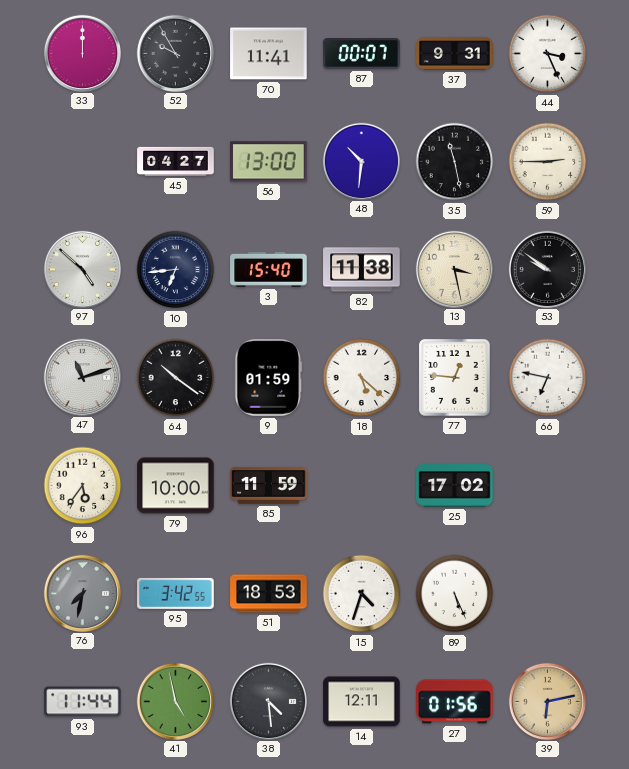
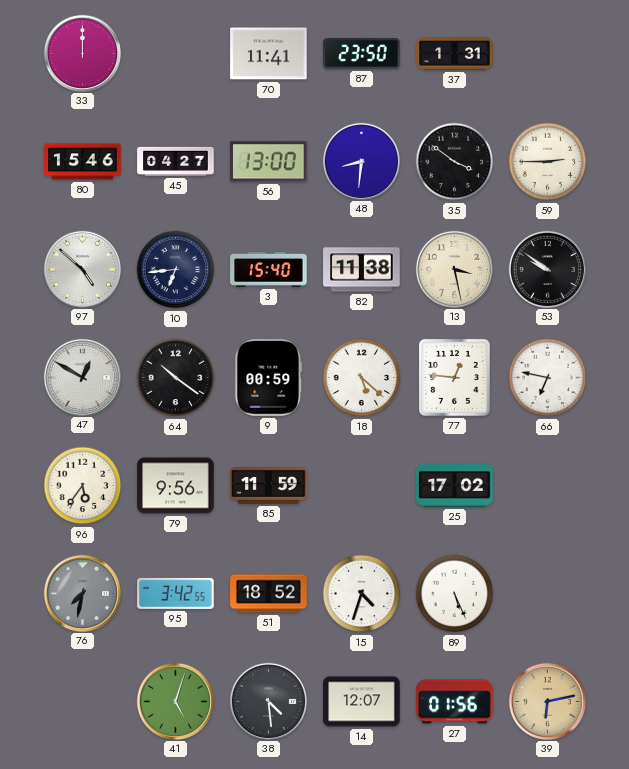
52: 9:55 -> none
87: 00:07 -> 23:50
37: 9:31 -> 1:31
44: 3:26 -> none
80: none -> 15:46
48: 10:31 -> 8:31
35: 11:28 -> 3:51
47: 11:12 -> 12:50
9: 01:59 -> 00:59
79: 10:00 -> 9:56
51: 18:53 -> 18:52
93: 11:44 -> none
41: 4:58 -> 5:03
14: 12:11 -> 12:07
